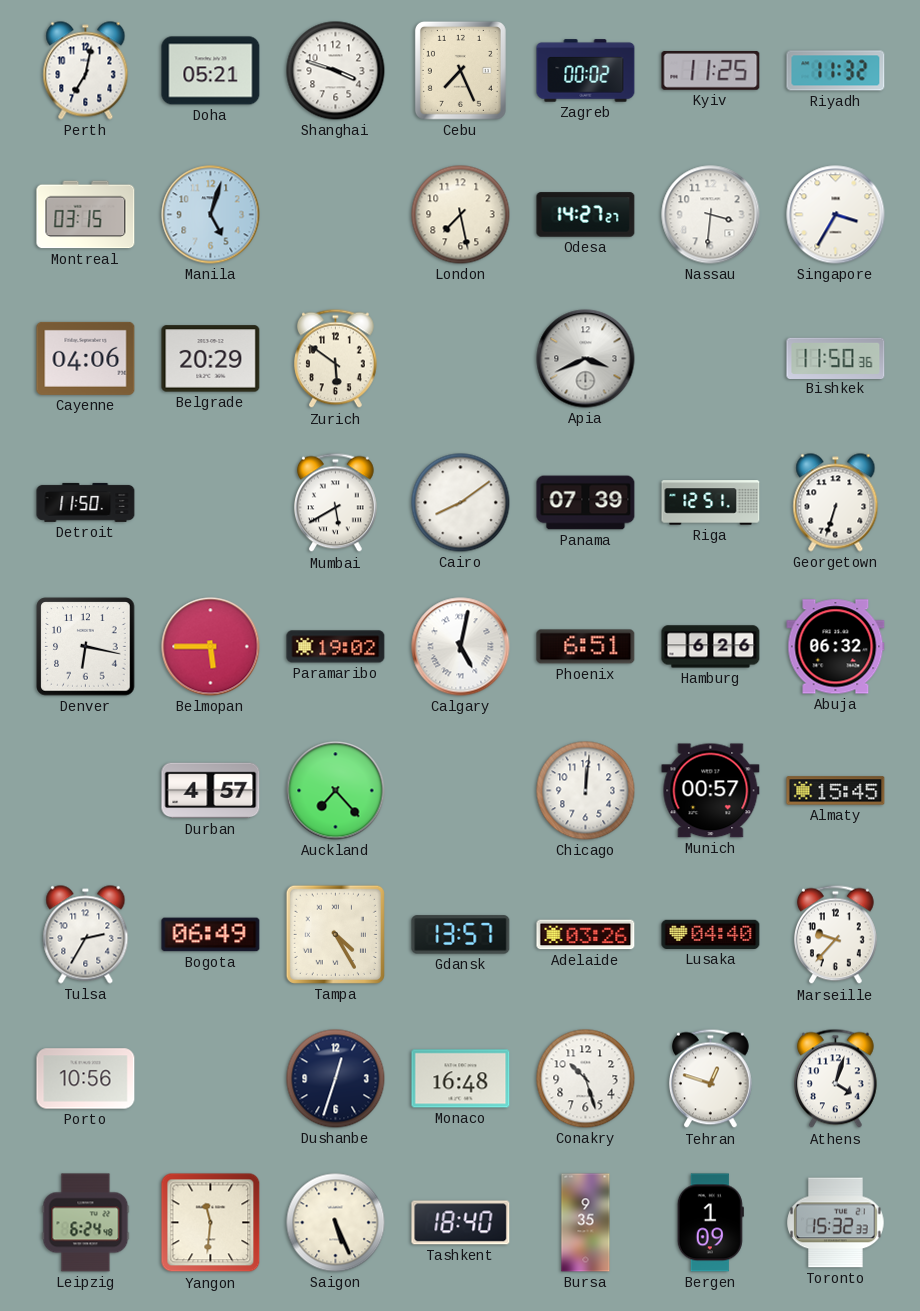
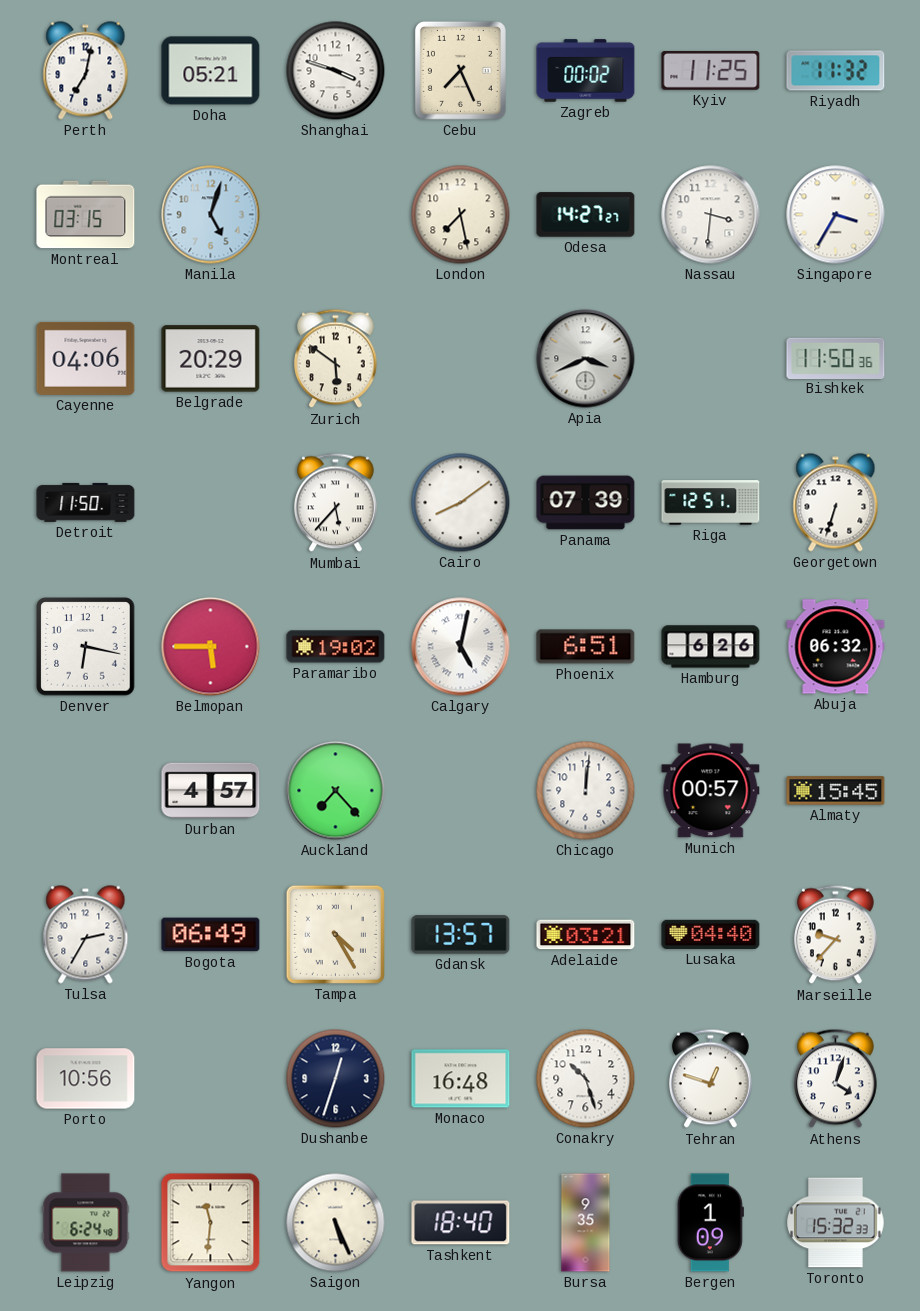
Mumbai: 5:40 -> 5:37
Adelaide: 03:26 -> 03:21
